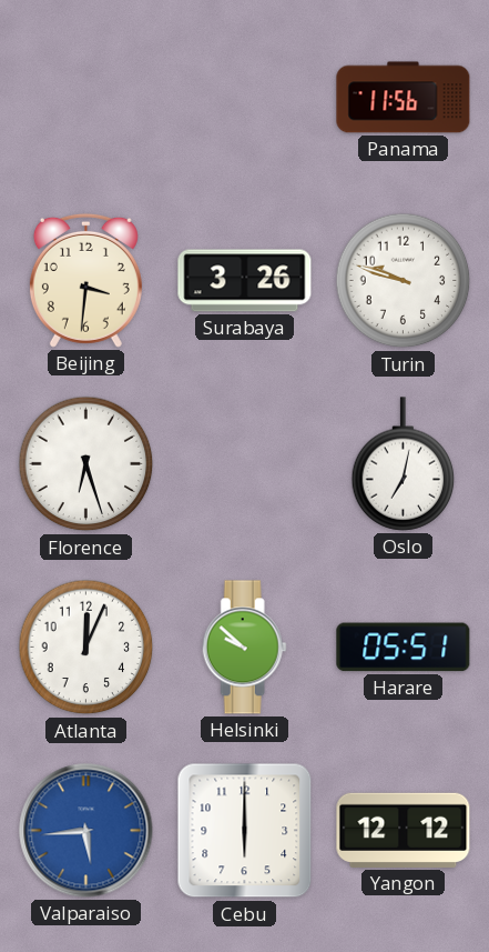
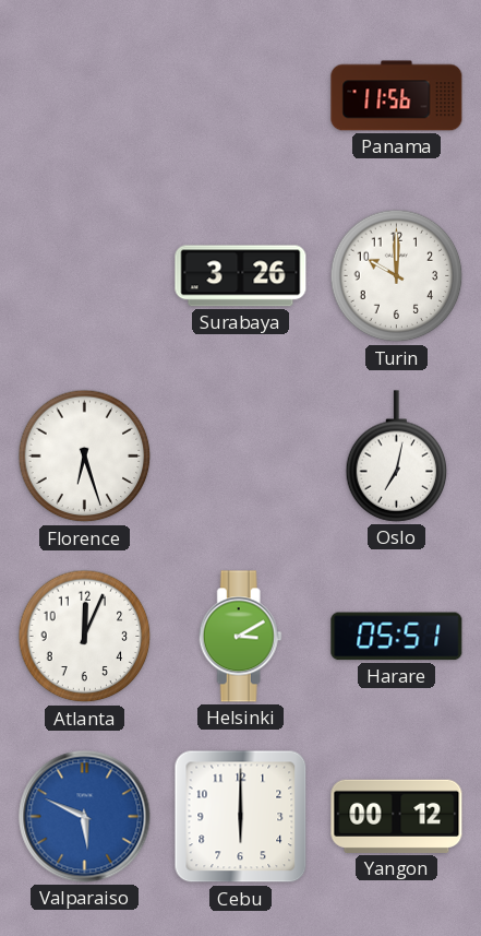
Beijing: 3:31 -> none
Turin: 9:48 -> 10:00
Helsinki: 9:52 -> 3:10
Valparaiso: 5:44 -> 5:49
Yangon: 12:12 -> 00:12
